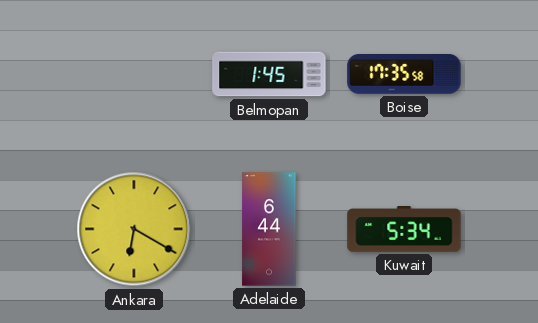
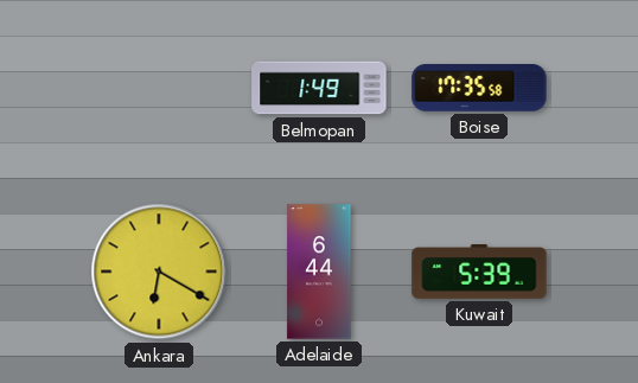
Belmopan: 1:45 -> 1:49
Kuwait: 5:34 -> 5:39
